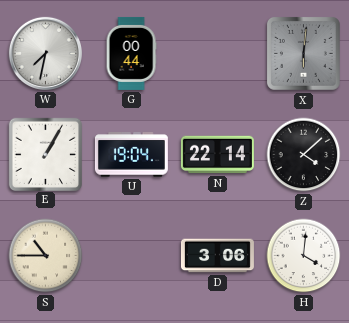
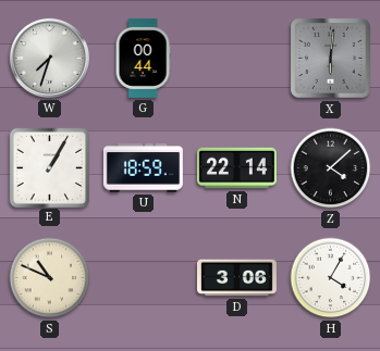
W: 7:32 -> 7:33
U: 19:04 -> 18:59
S: 10:45 -> 10:49
H: 4:01 -> 4:05
